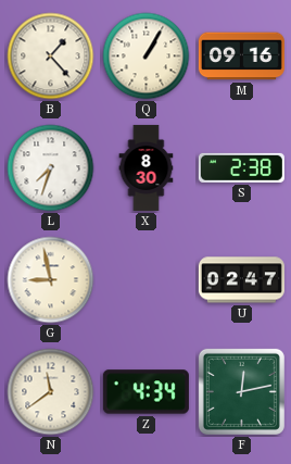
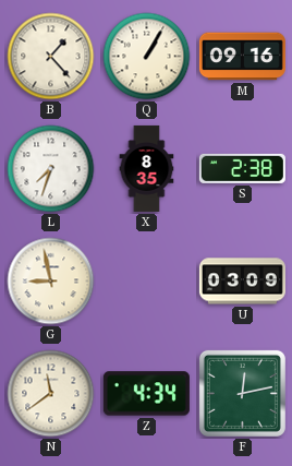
X: 8:30 -> 8:35
U: 02:47 -> 03:09
